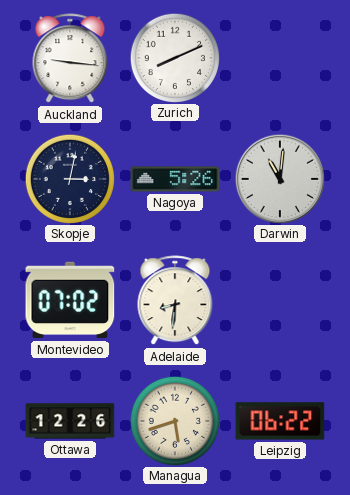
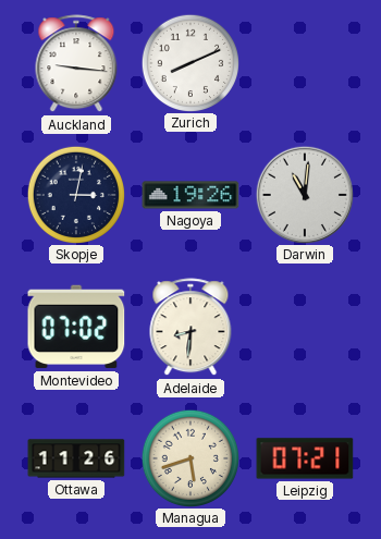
Nagoya: 5:26 -> 19:26
Ottawa: 12:26 -> 11:26
Leipzig: 06:22 -> 07:21
